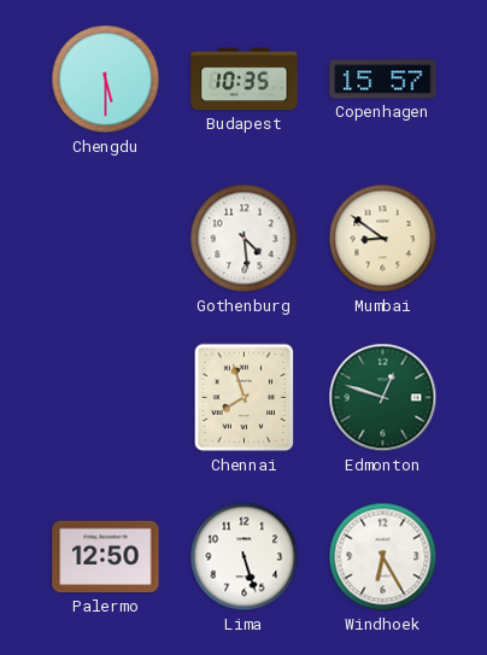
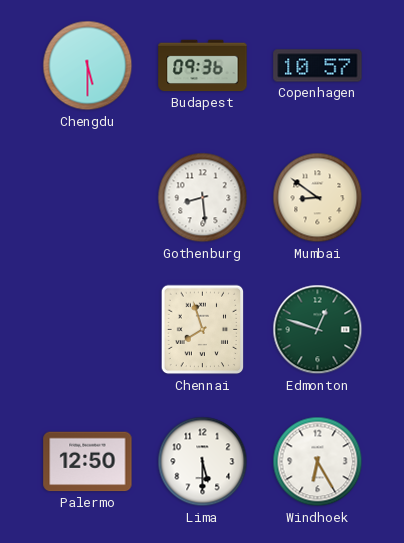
Budapest: 10:35 -> 09:36
Copenhagen: 15:57 -> 10:57
Gothenburg: 4:29 -> 8:29
Lima: 5:27 -> 5:30
